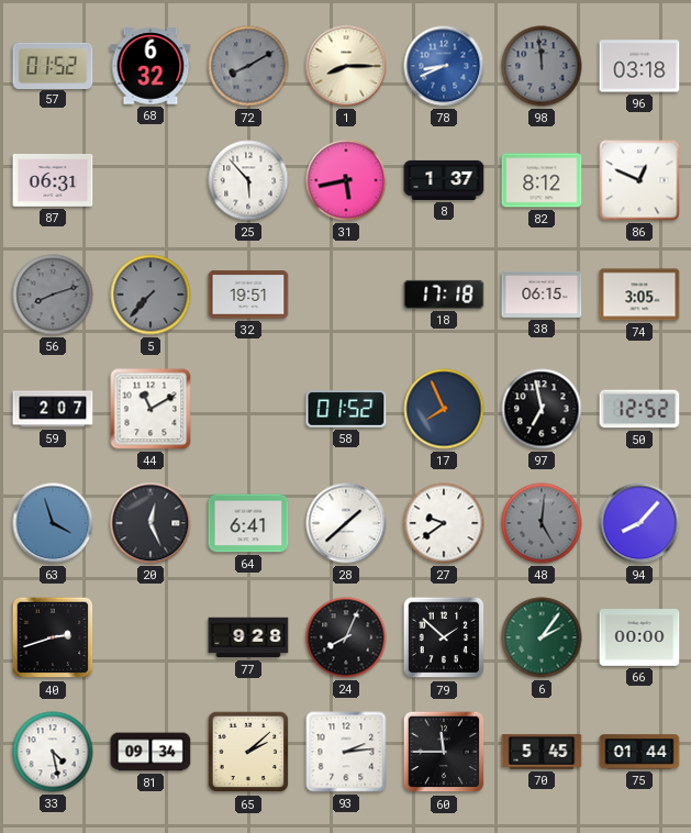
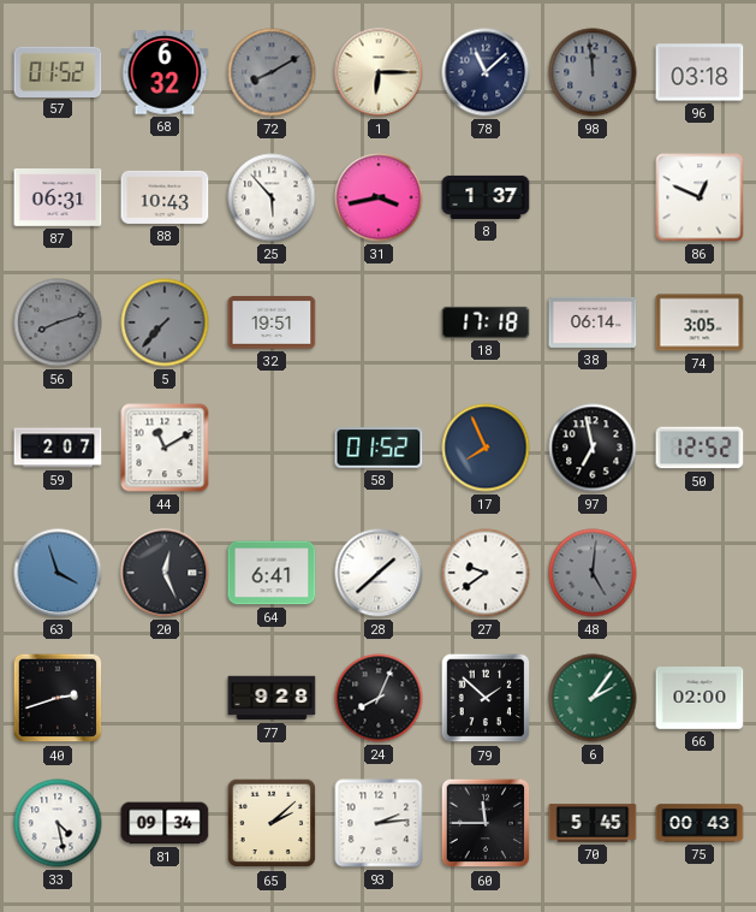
1: 8:15 -> 6:15
78: 8:41 -> 11:08
78 dial: blue -> navy
88: none -> 10:43
31: 5:43 -> 3:43
82: 8:12 -> none
38: 06:15 -> 06:14
94: 8:07 -> none
66: 00:00 -> 02:00
75: 01:44 -> 00:43
